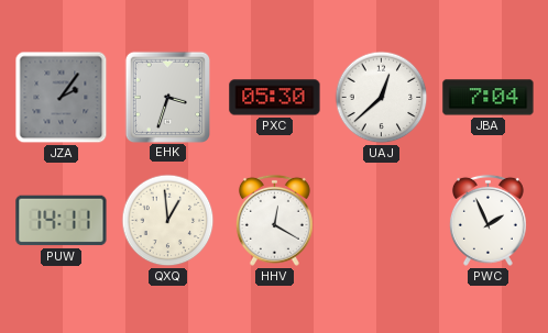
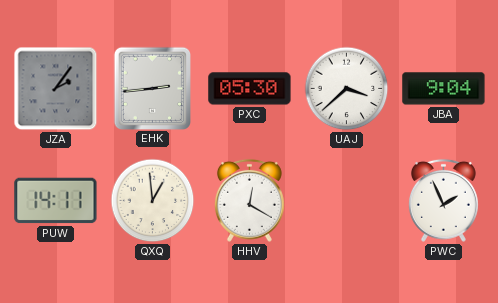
EHK: 3:33 -> 2:44
UAJ: 12:38 -> 3:38
JBA: 7:04 -> 9:04
